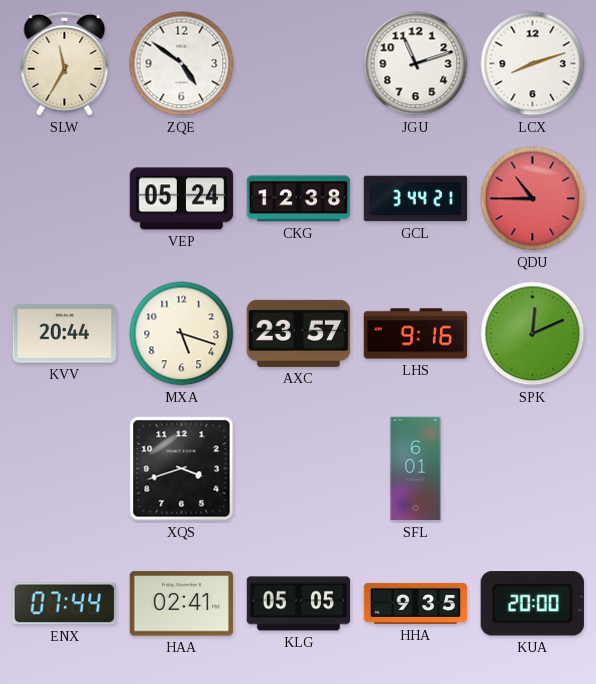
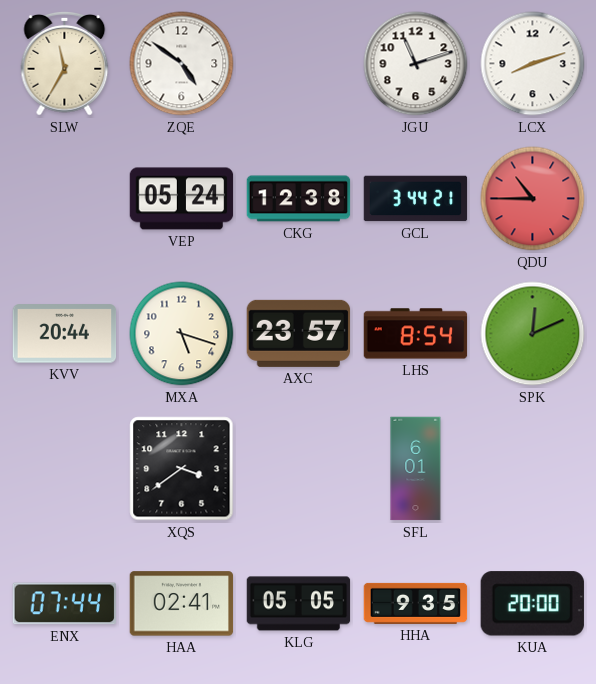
LHS: 9:16 -> 8:54
XQS: 3:42 -> 3:39
